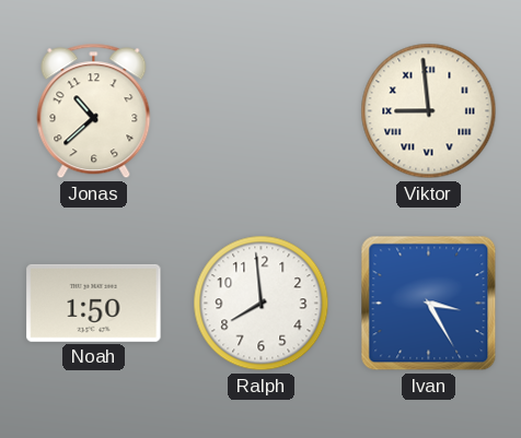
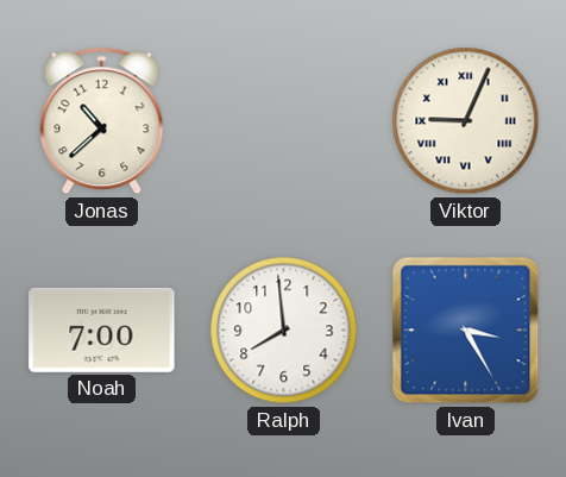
Viktor: 8:59 -> 9:04
Noah: 1:50 -> 7:00
